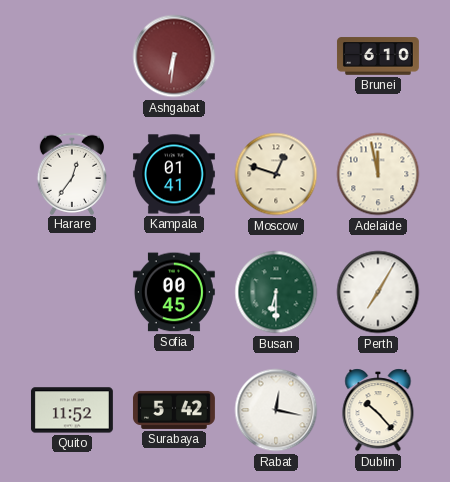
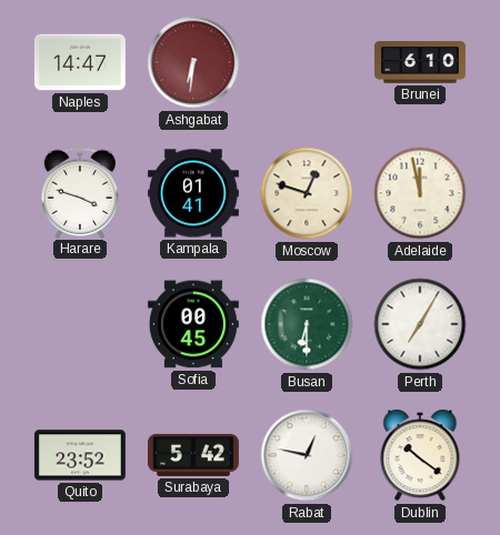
Naples: none -> 14:47
Harare: 12:36 -> 3:48
Quito: 11:52 -> 23:52
Rabat: 12:17 -> 12:47
Dublin: 10:23 -> 10:21
